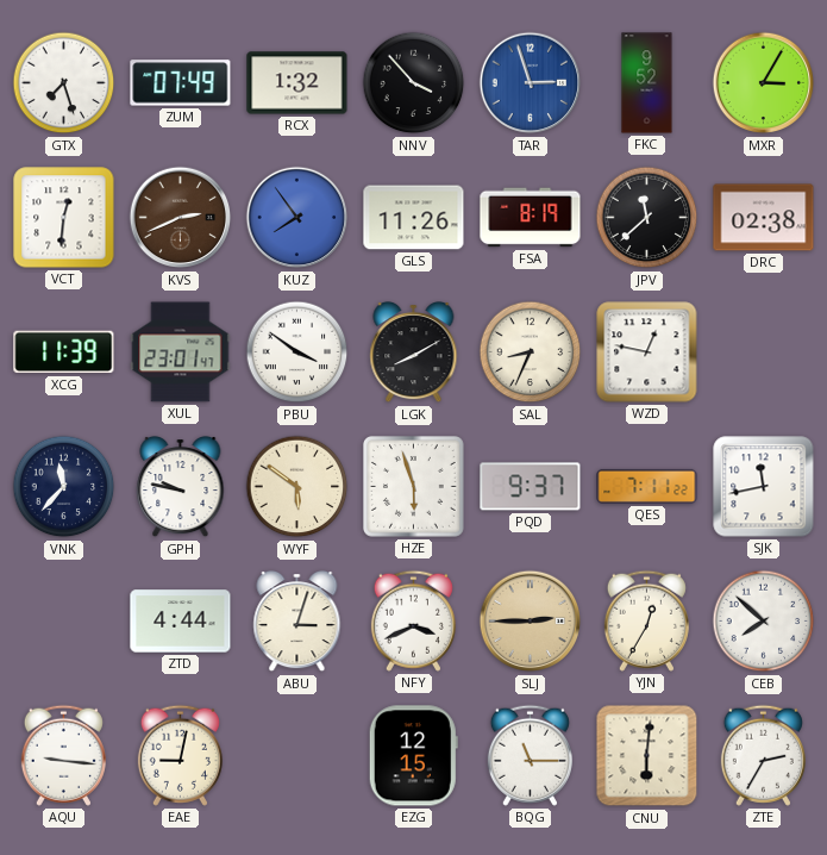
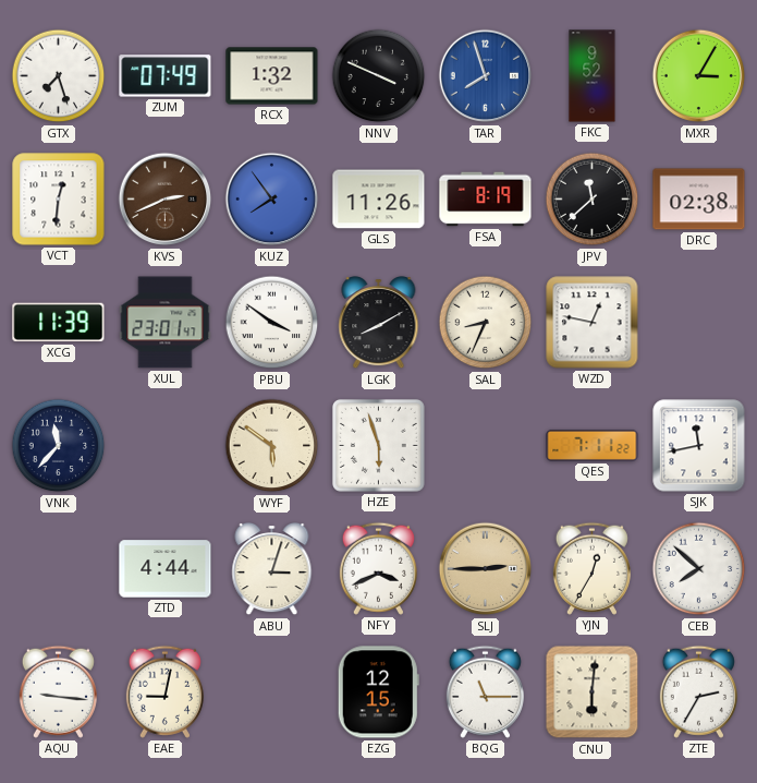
NNV: 3:53 -> 3:49
TAR: 2:57 -> 7:57
GPH: 9:47 -> none
PQD: 9:37 -> none
